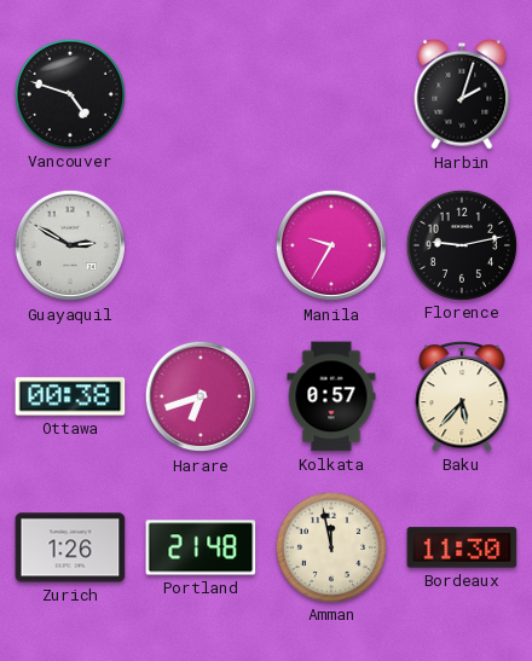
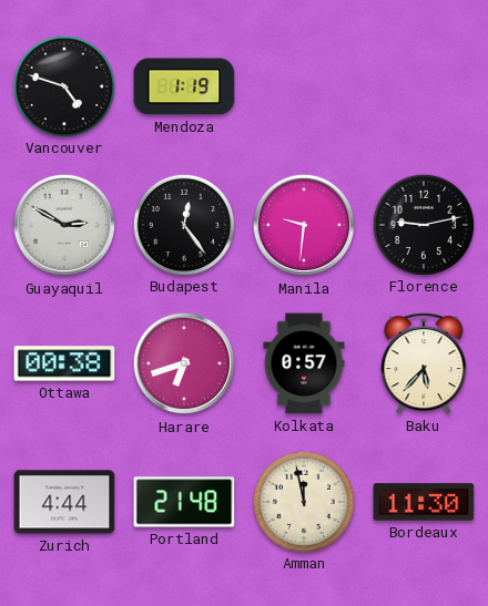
Mendoza: none -> 1:19
Harbin: 2:03 -> none
Budapest: none -> 12:24
Manila: 9:35 -> 9:31
Zurich: 1:26 -> 4:44
